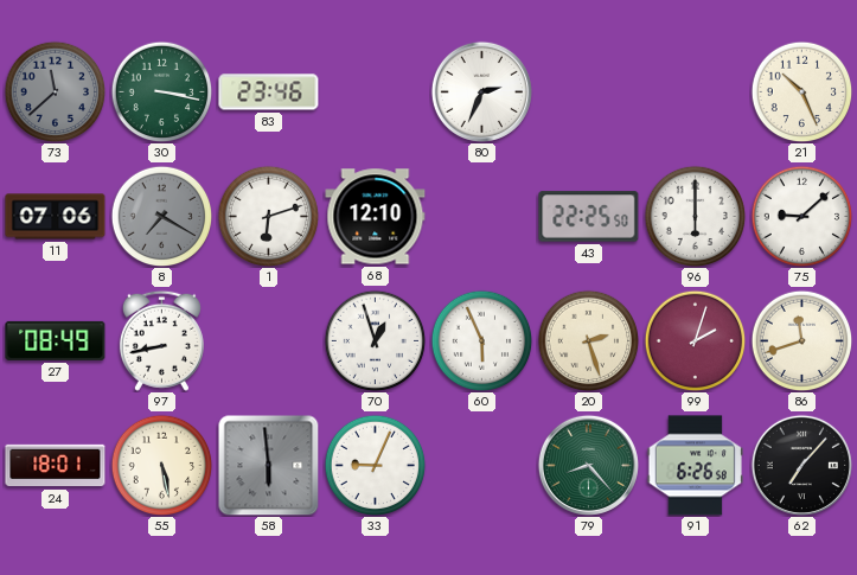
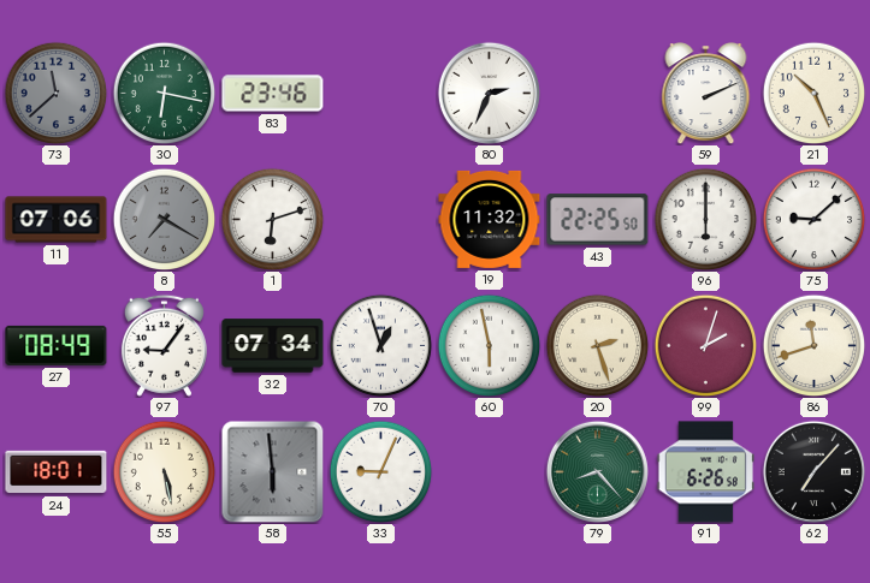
30: 3:17 -> 6:17
59: none -> 2:11
68: 12:10 -> none
19: none -> 11:32
97: 8:43 -> 9:06
32: none -> 07:34
60: 5:56 -> 5:58
